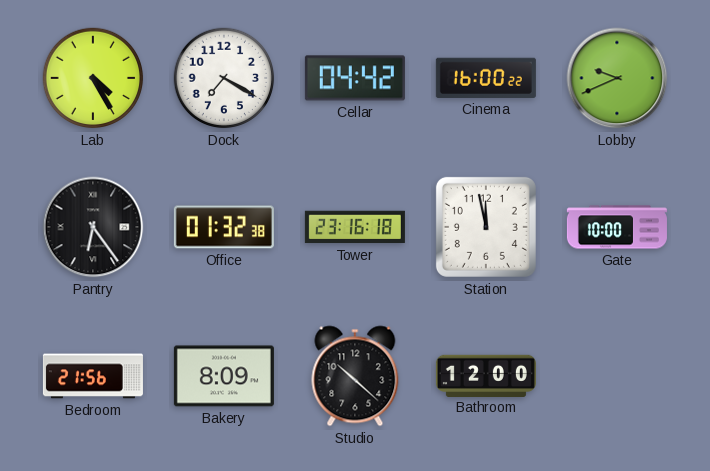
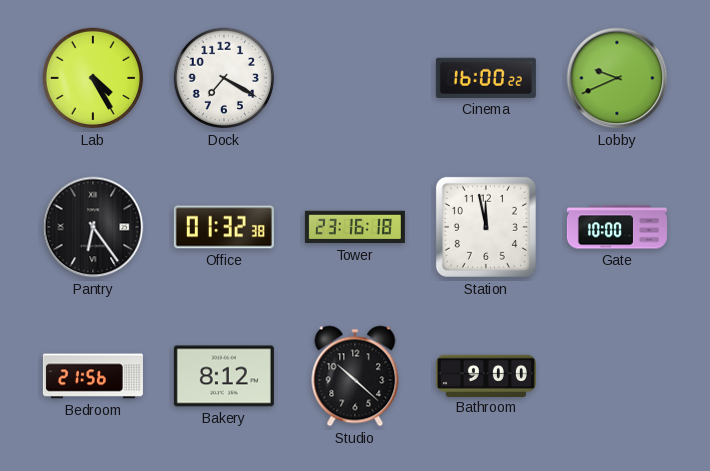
Cellar: 04:42 -> none
Bakery: 8:09 -> 8:12
Bathroom: 12:00 -> 9:00
